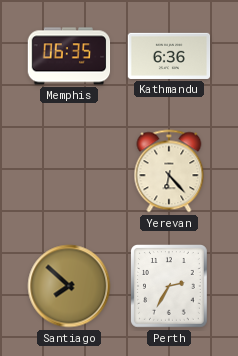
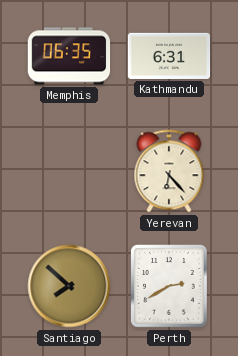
Kathmandu: 6:36 -> 6:31
Perth: 2:35 -> 2:40
